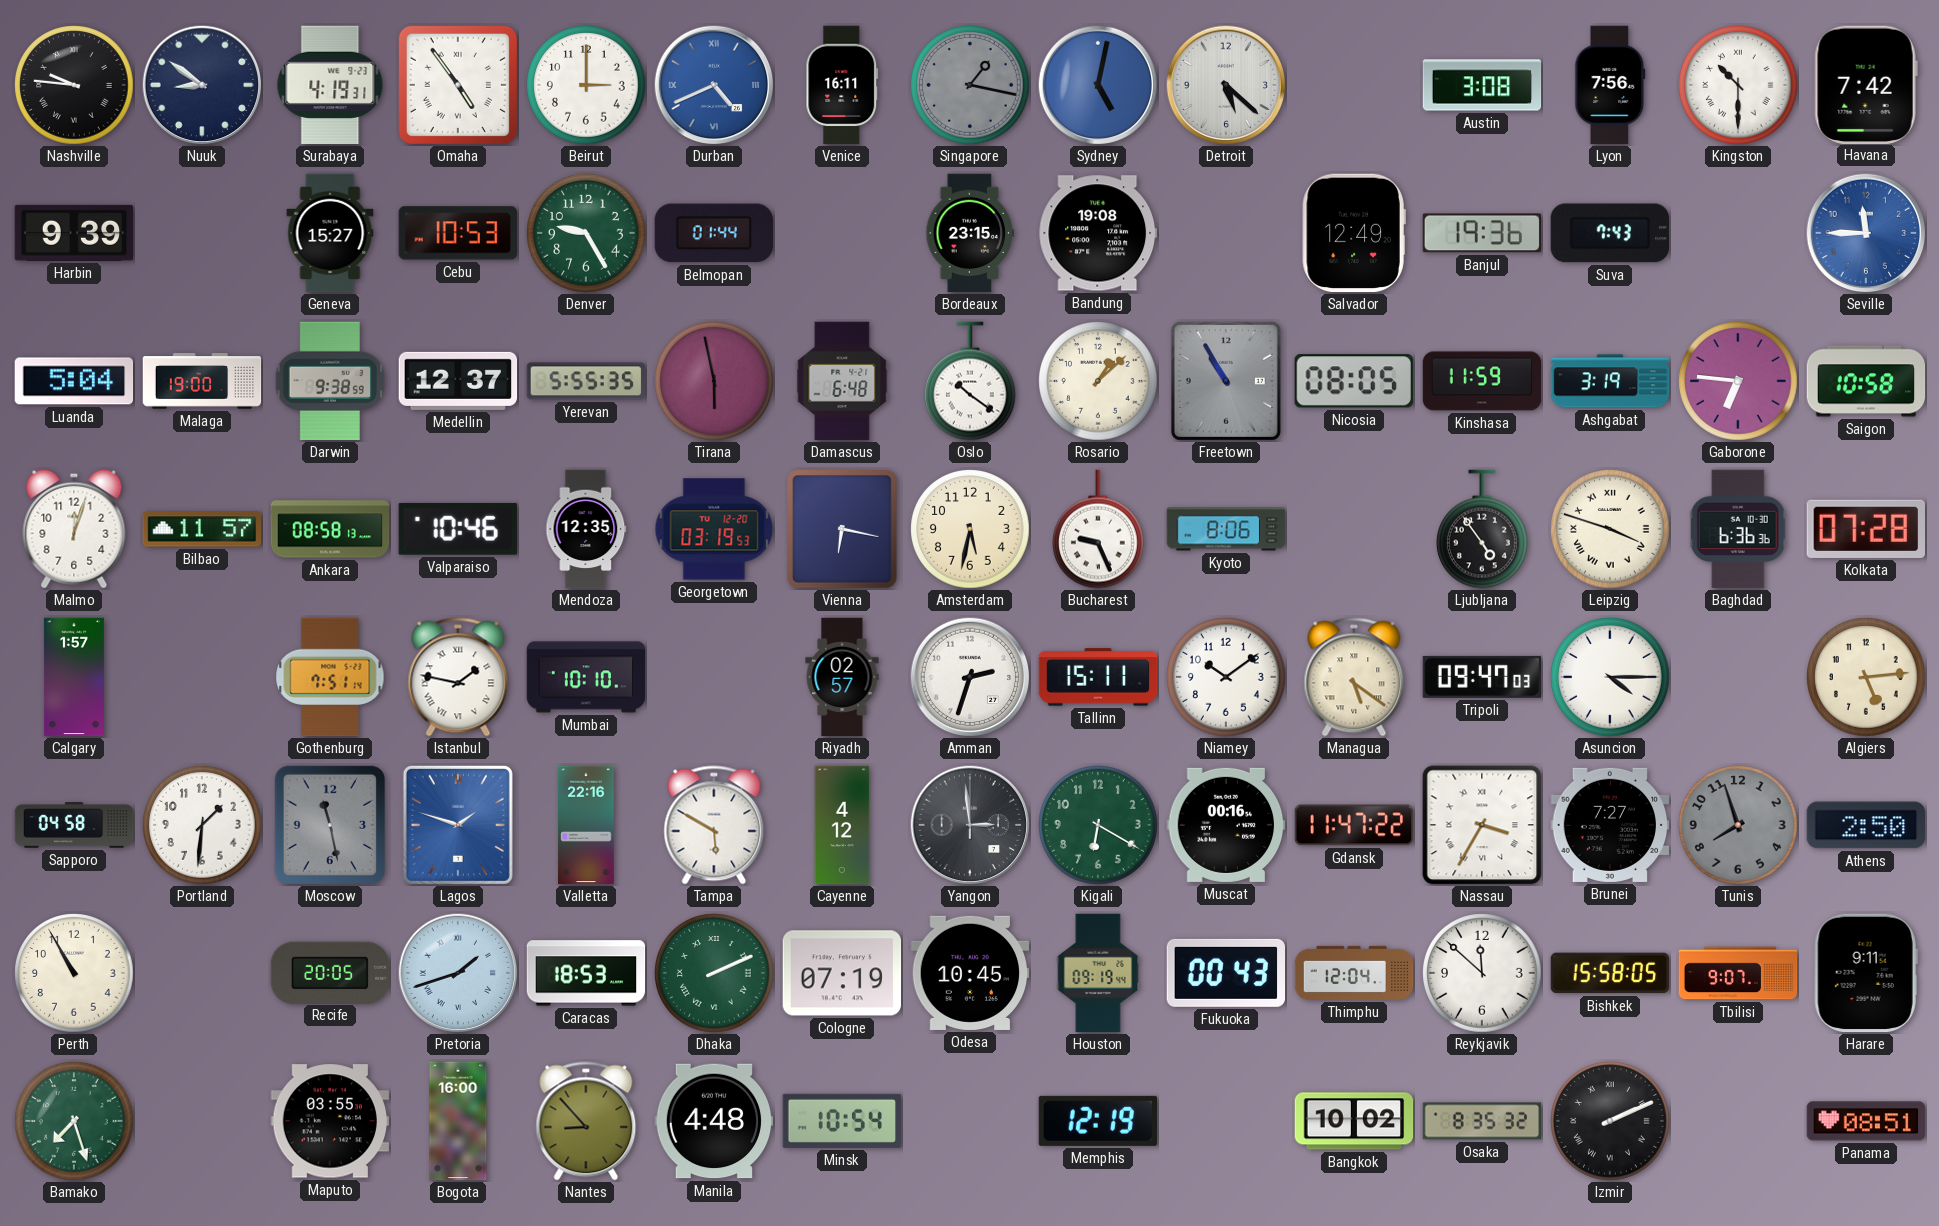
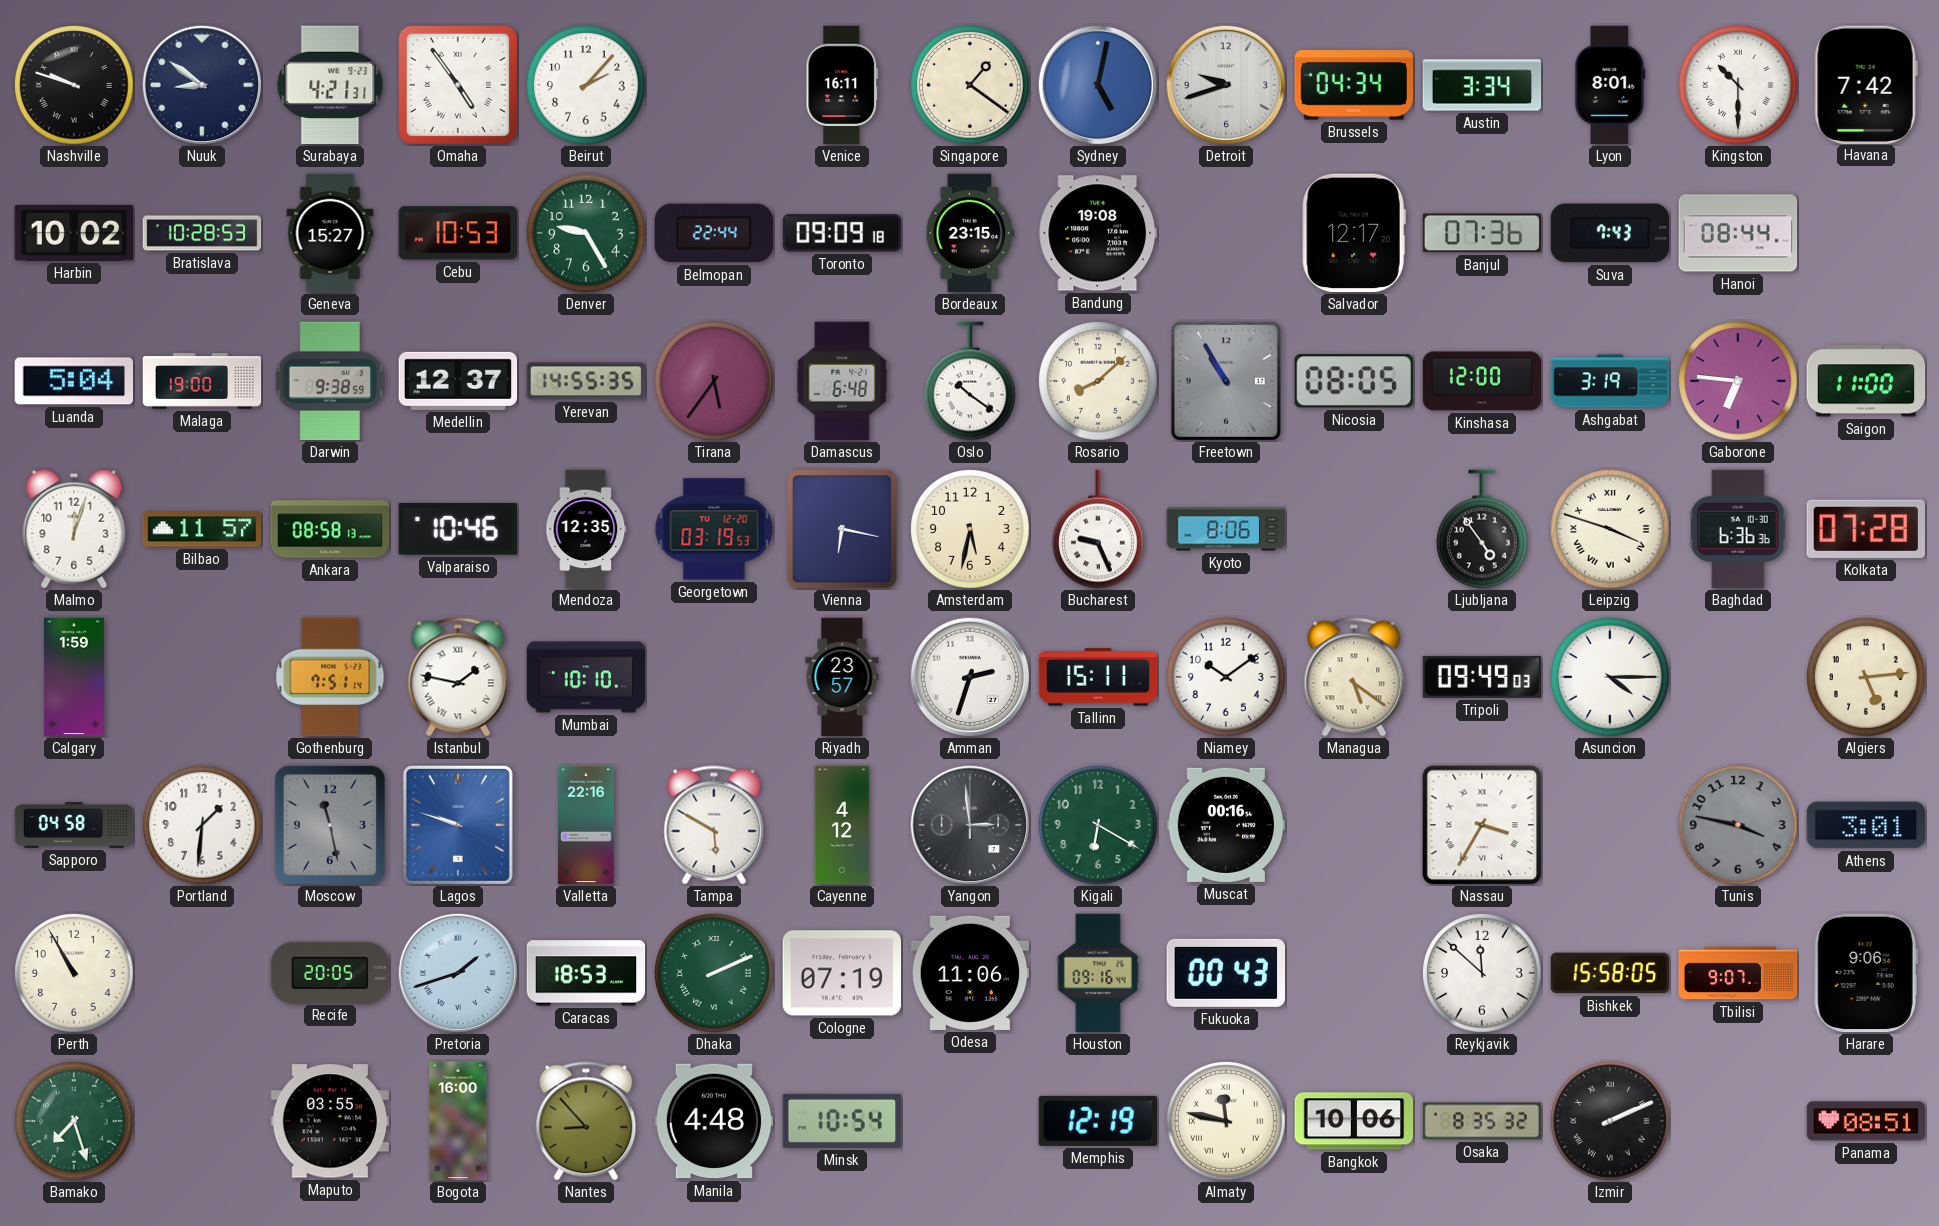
Nashville: 9:46 -> 9:48
Surabaya: 4:19 -> 4:21
Beirut: 3:00 -> 2:07
Durban: 4:41 -> none
Singapore: 1:17 -> 1:21
Singapore dial: grey -> cream
Detroit: 5:22 -> 9:42
Brussels: none -> 04:34
Austin: 3:08 -> 3:34
Lyon: 7:56 -> 8:01
Harbin: 9:39 -> 10:02
Bratislava: none -> 10:28
Belmopan: 01:44 -> 22:44
Toronto: none -> 09:09
Salvador: 12:49 -> 12:17
Banjul: 19:36 -> 07:36
Hanoi: none -> 08:44
Seville: 11:45 -> none
Yerevan: 5:55 -> 14:55
Tirana: 5:58 -> 5:36
Rosario: 1:08 -> 8:08
Kinshasa: 11:59 -> 12:00
Saigon: 10:58 -> 11:00
Calgary: 1:57 -> 1:59
Riyadh: 02:57 -> 23:57
Tripoli: 09:47 -> 09:49
Lagos: 1:48 -> 9:48
Gdansk: 11:47 -> none
Brunei: 7:27 -> none
Tunis: 7:57 -> 3:47
Athens: 2:50 -> 3:01
Odesa: 10:45 -> 11:06
Houston: 09:19 -> 09:16
Thimphu: 12:04 -> none
Harare: 9:11 -> 9:06
Almaty: none -> 11:47
Bangkok: 10:02 -> 10:06
